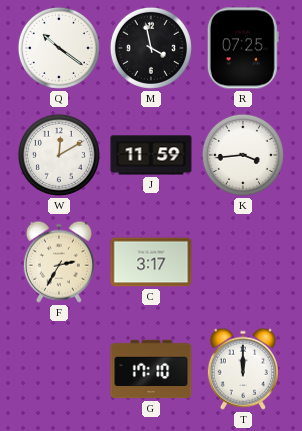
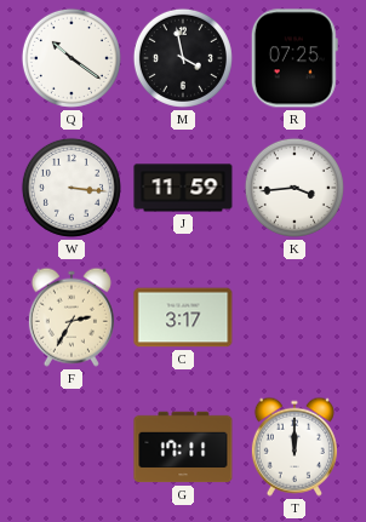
W: 12:10 -> 3:16
G: 17:10 -> 17:11
